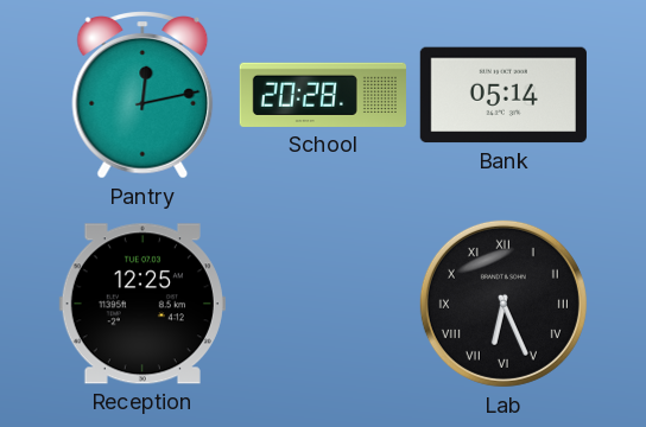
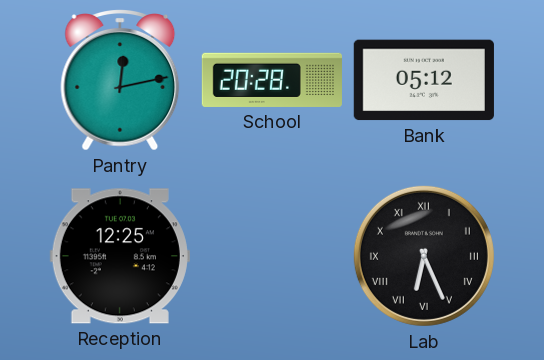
Bank: 05:14 -> 05:12
